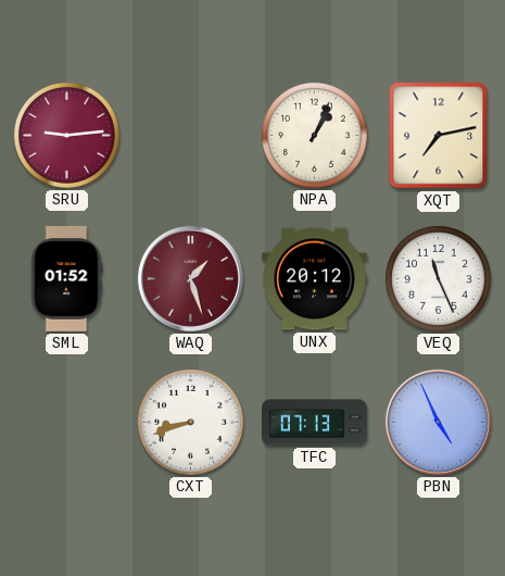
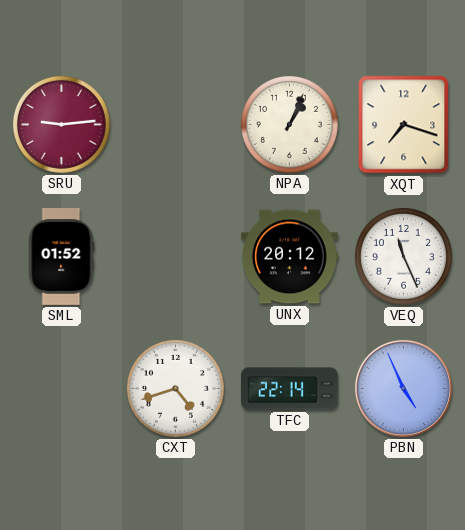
XQT: 7:13 -> 7:18
WAQ: 1:27 -> none
CXT: 8:42 -> 4:42
TFC: 07:13 -> 22:14
